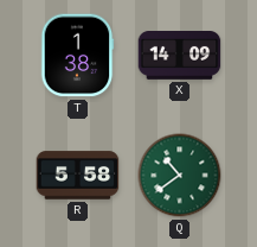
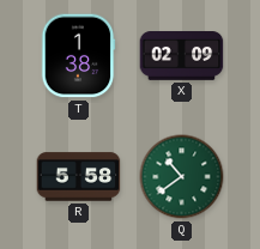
X: 14:09 -> 02:09
